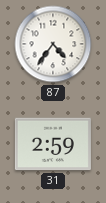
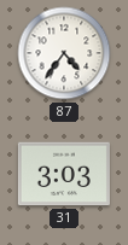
31: 2:59 -> 3:03
